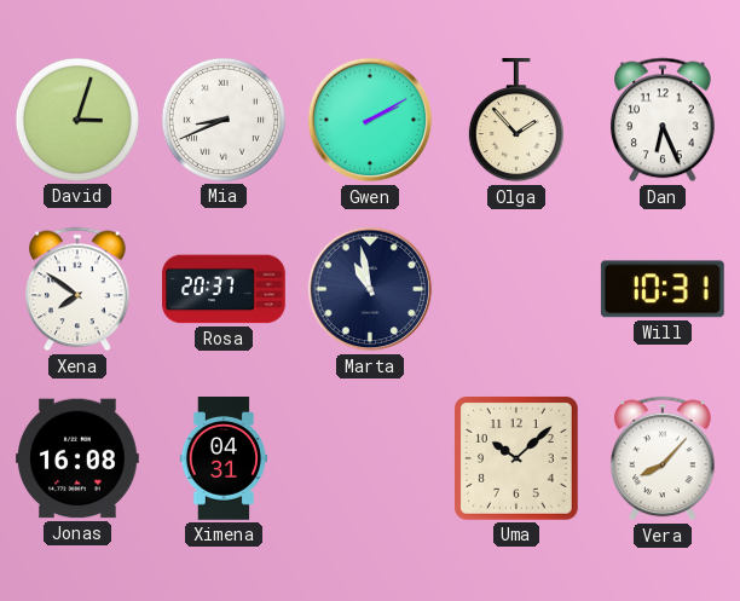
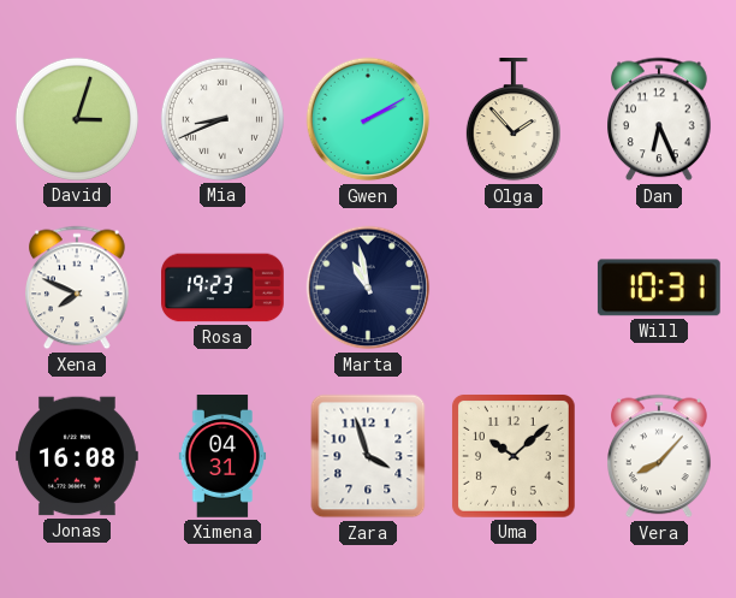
Xena: 7:51 -> 7:49
Rosa: 20:37 -> 19:23
Zara: none -> 3:57
